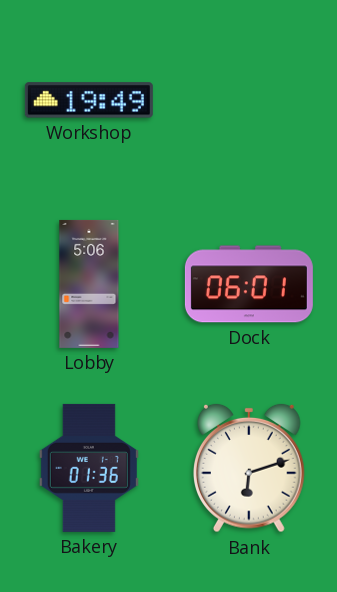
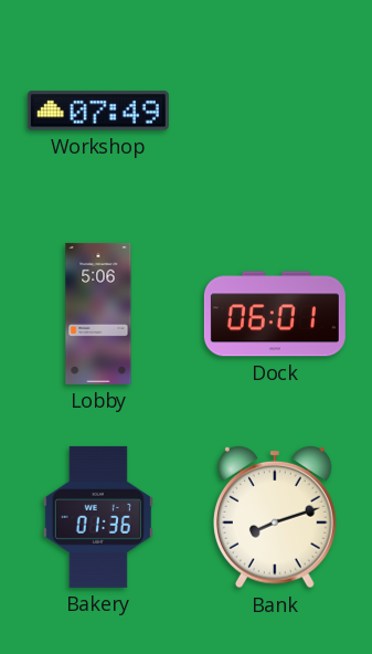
Workshop: 19:49 -> 07:49
Bank: 6:12 -> 8:12
